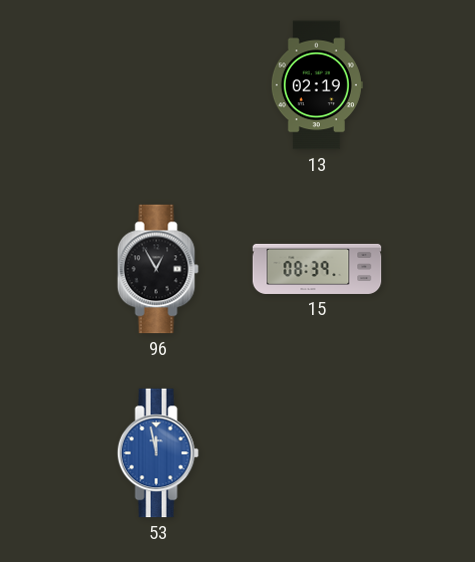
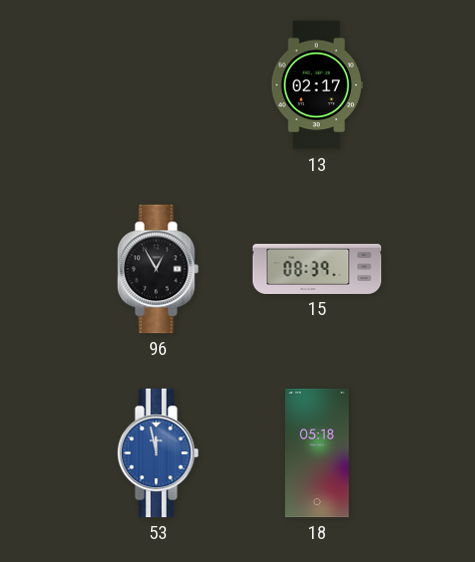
13: 02:19 -> 02:17
18: none -> 05:18
